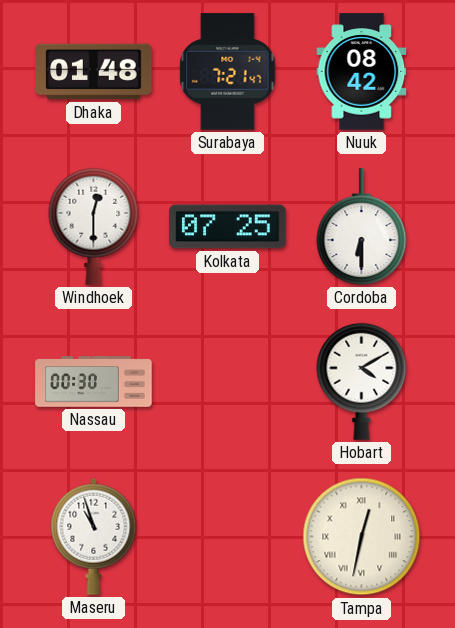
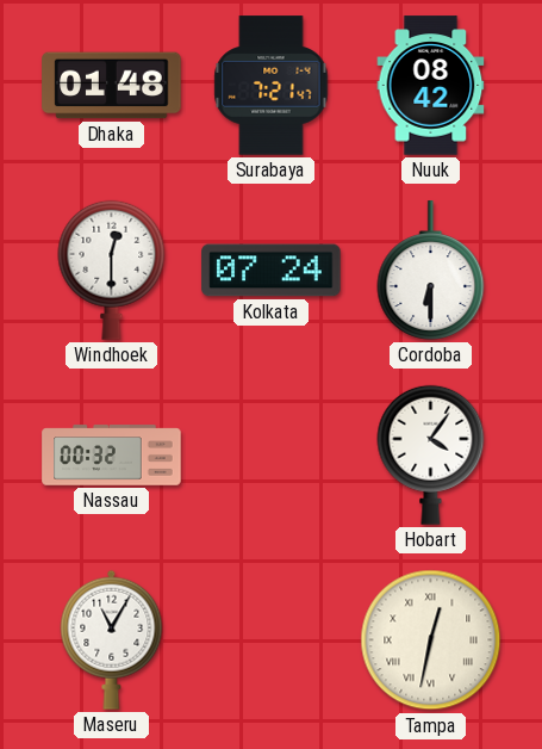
Kolkata: 07:25 -> 07:24
Nassau: 00:30 -> 00:32
Hobart: 4:10 -> 4:06
Maseru: 10:57 -> 11:05
